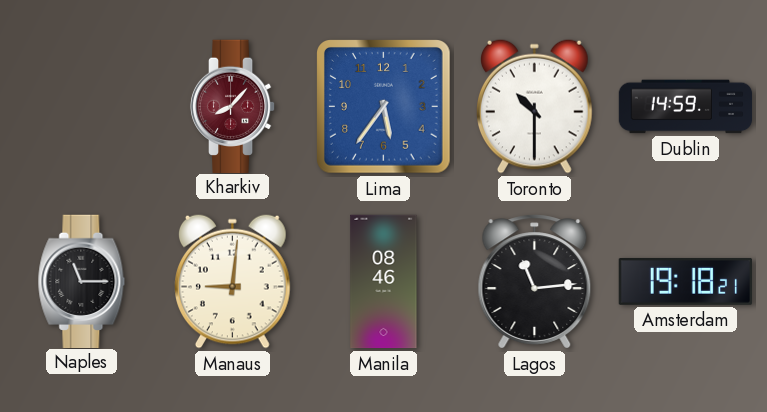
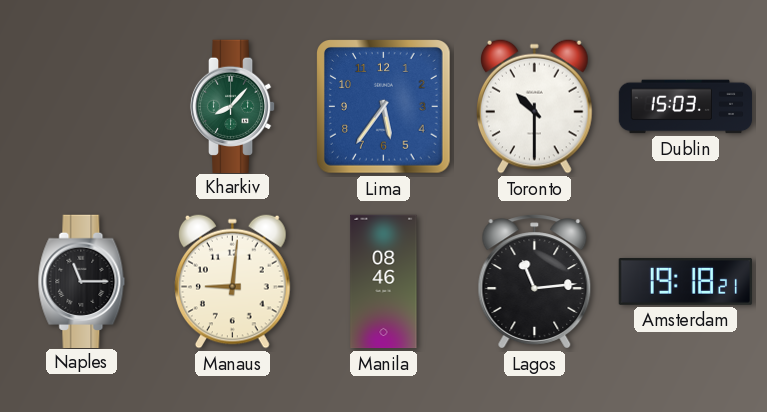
Kharkiv dial: burgundy -> green
Dublin: 14:59 -> 15:03
